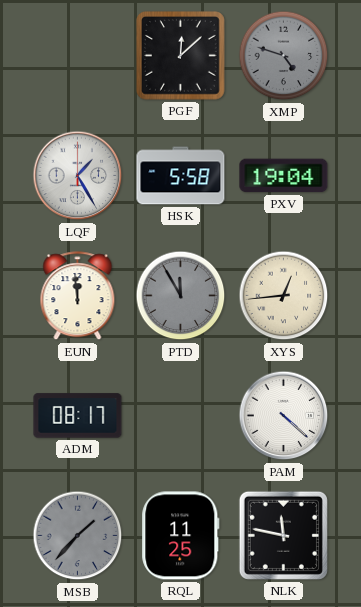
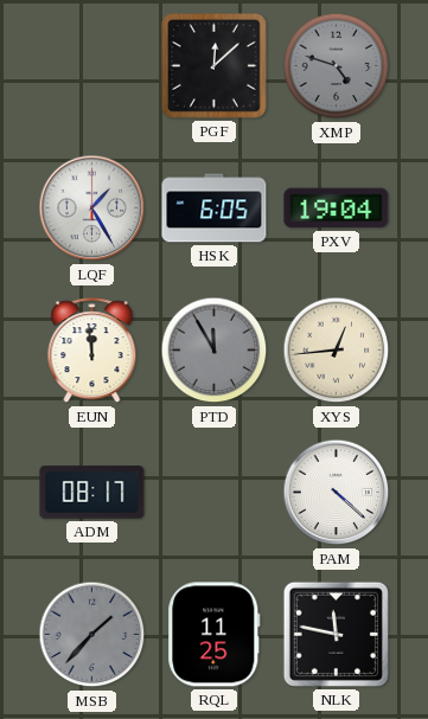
HSK: 5:58 -> 6:05
